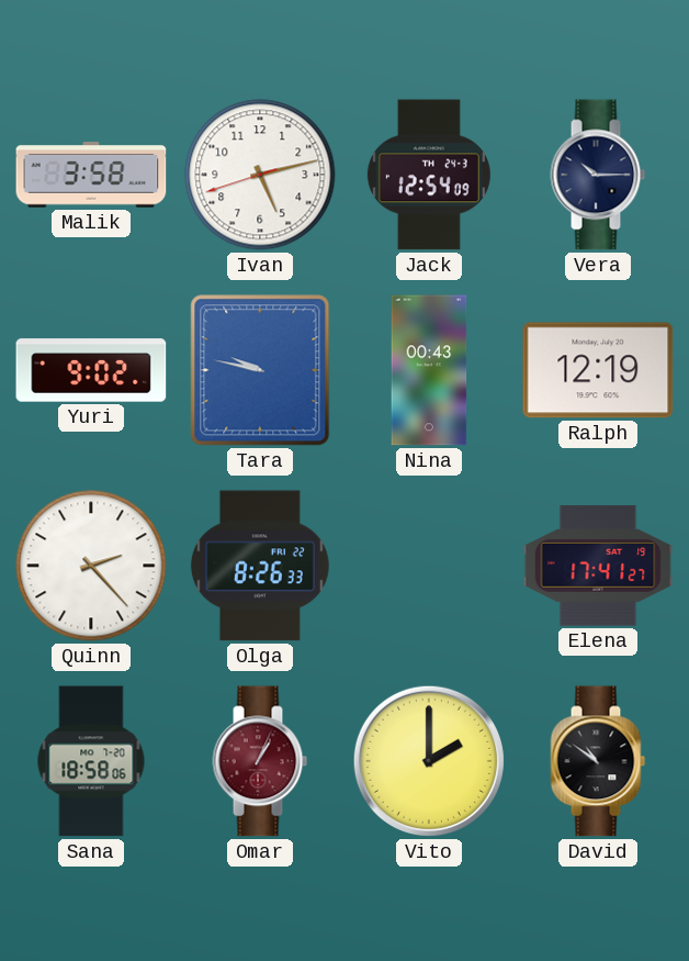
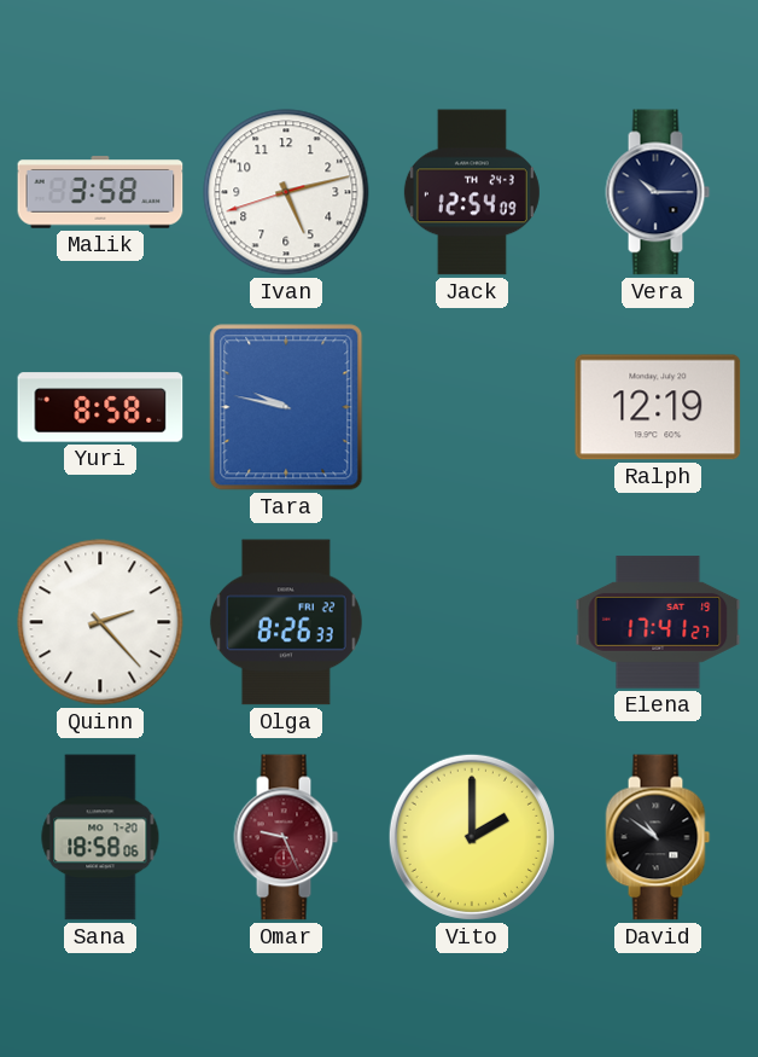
Yuri: 9:02 -> 8:58
Nina: 00:43 -> none
Omar: 1:04 -> 9:26
